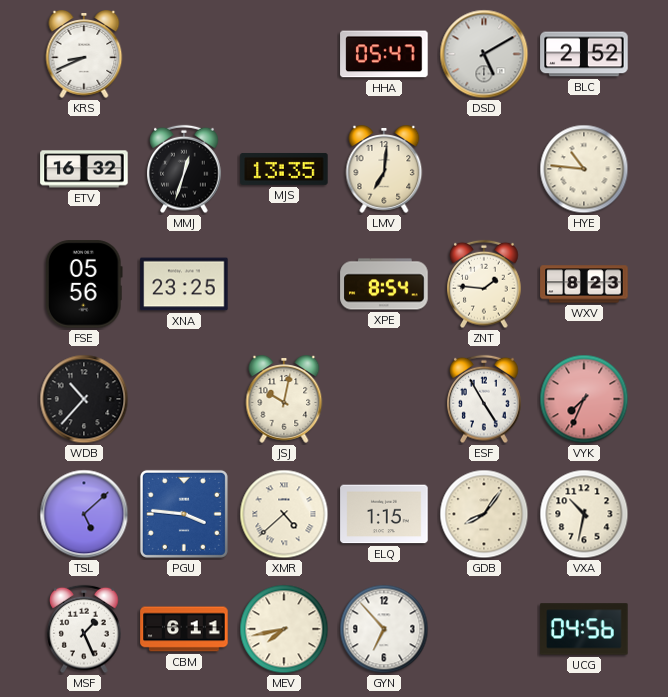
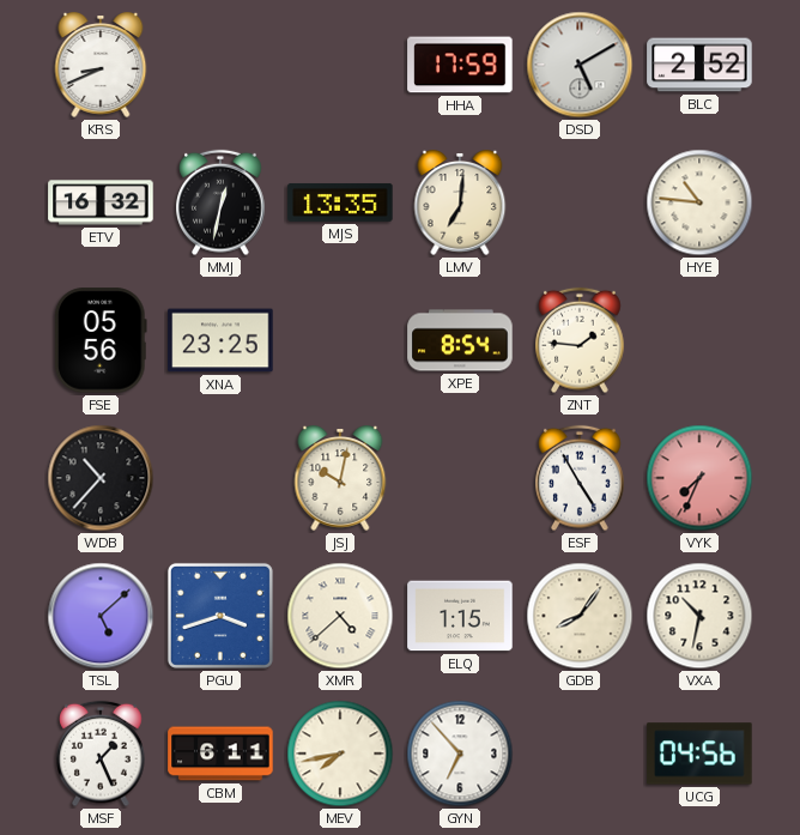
HHA: 05:47 -> 17:59
MMJ: 12:33 -> 12:32
WXV: 8:23 -> none
PGU: 3:46 -> 3:42
